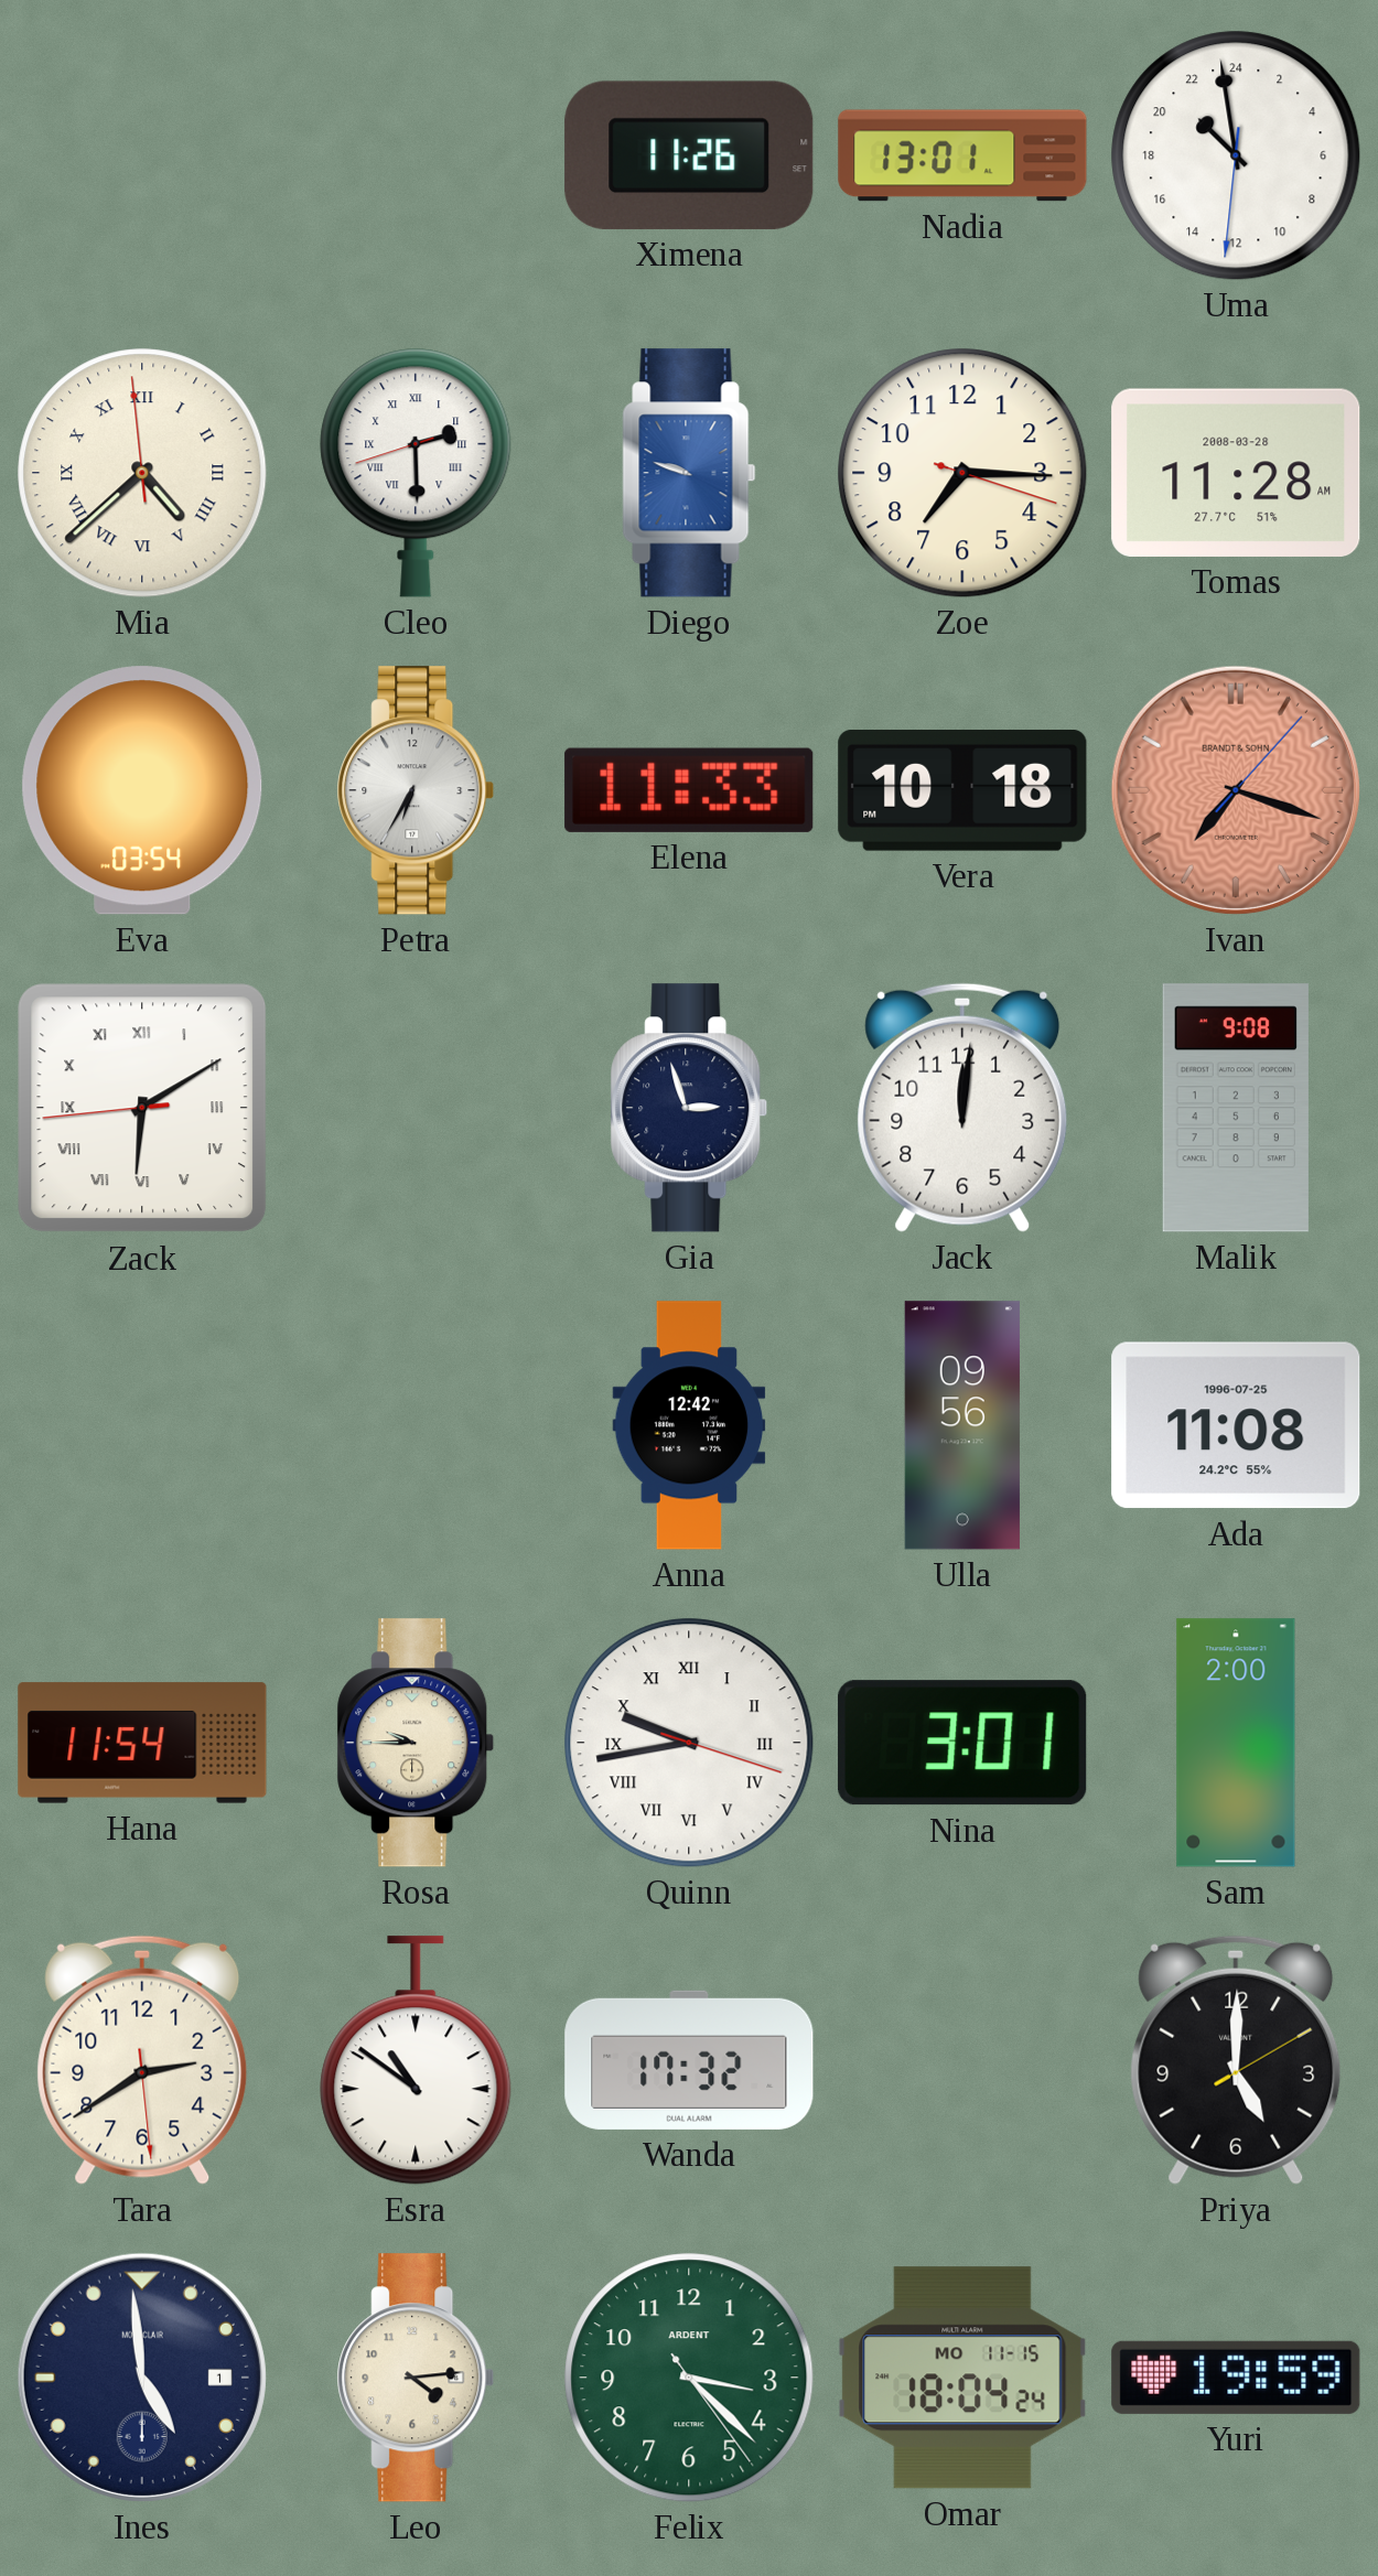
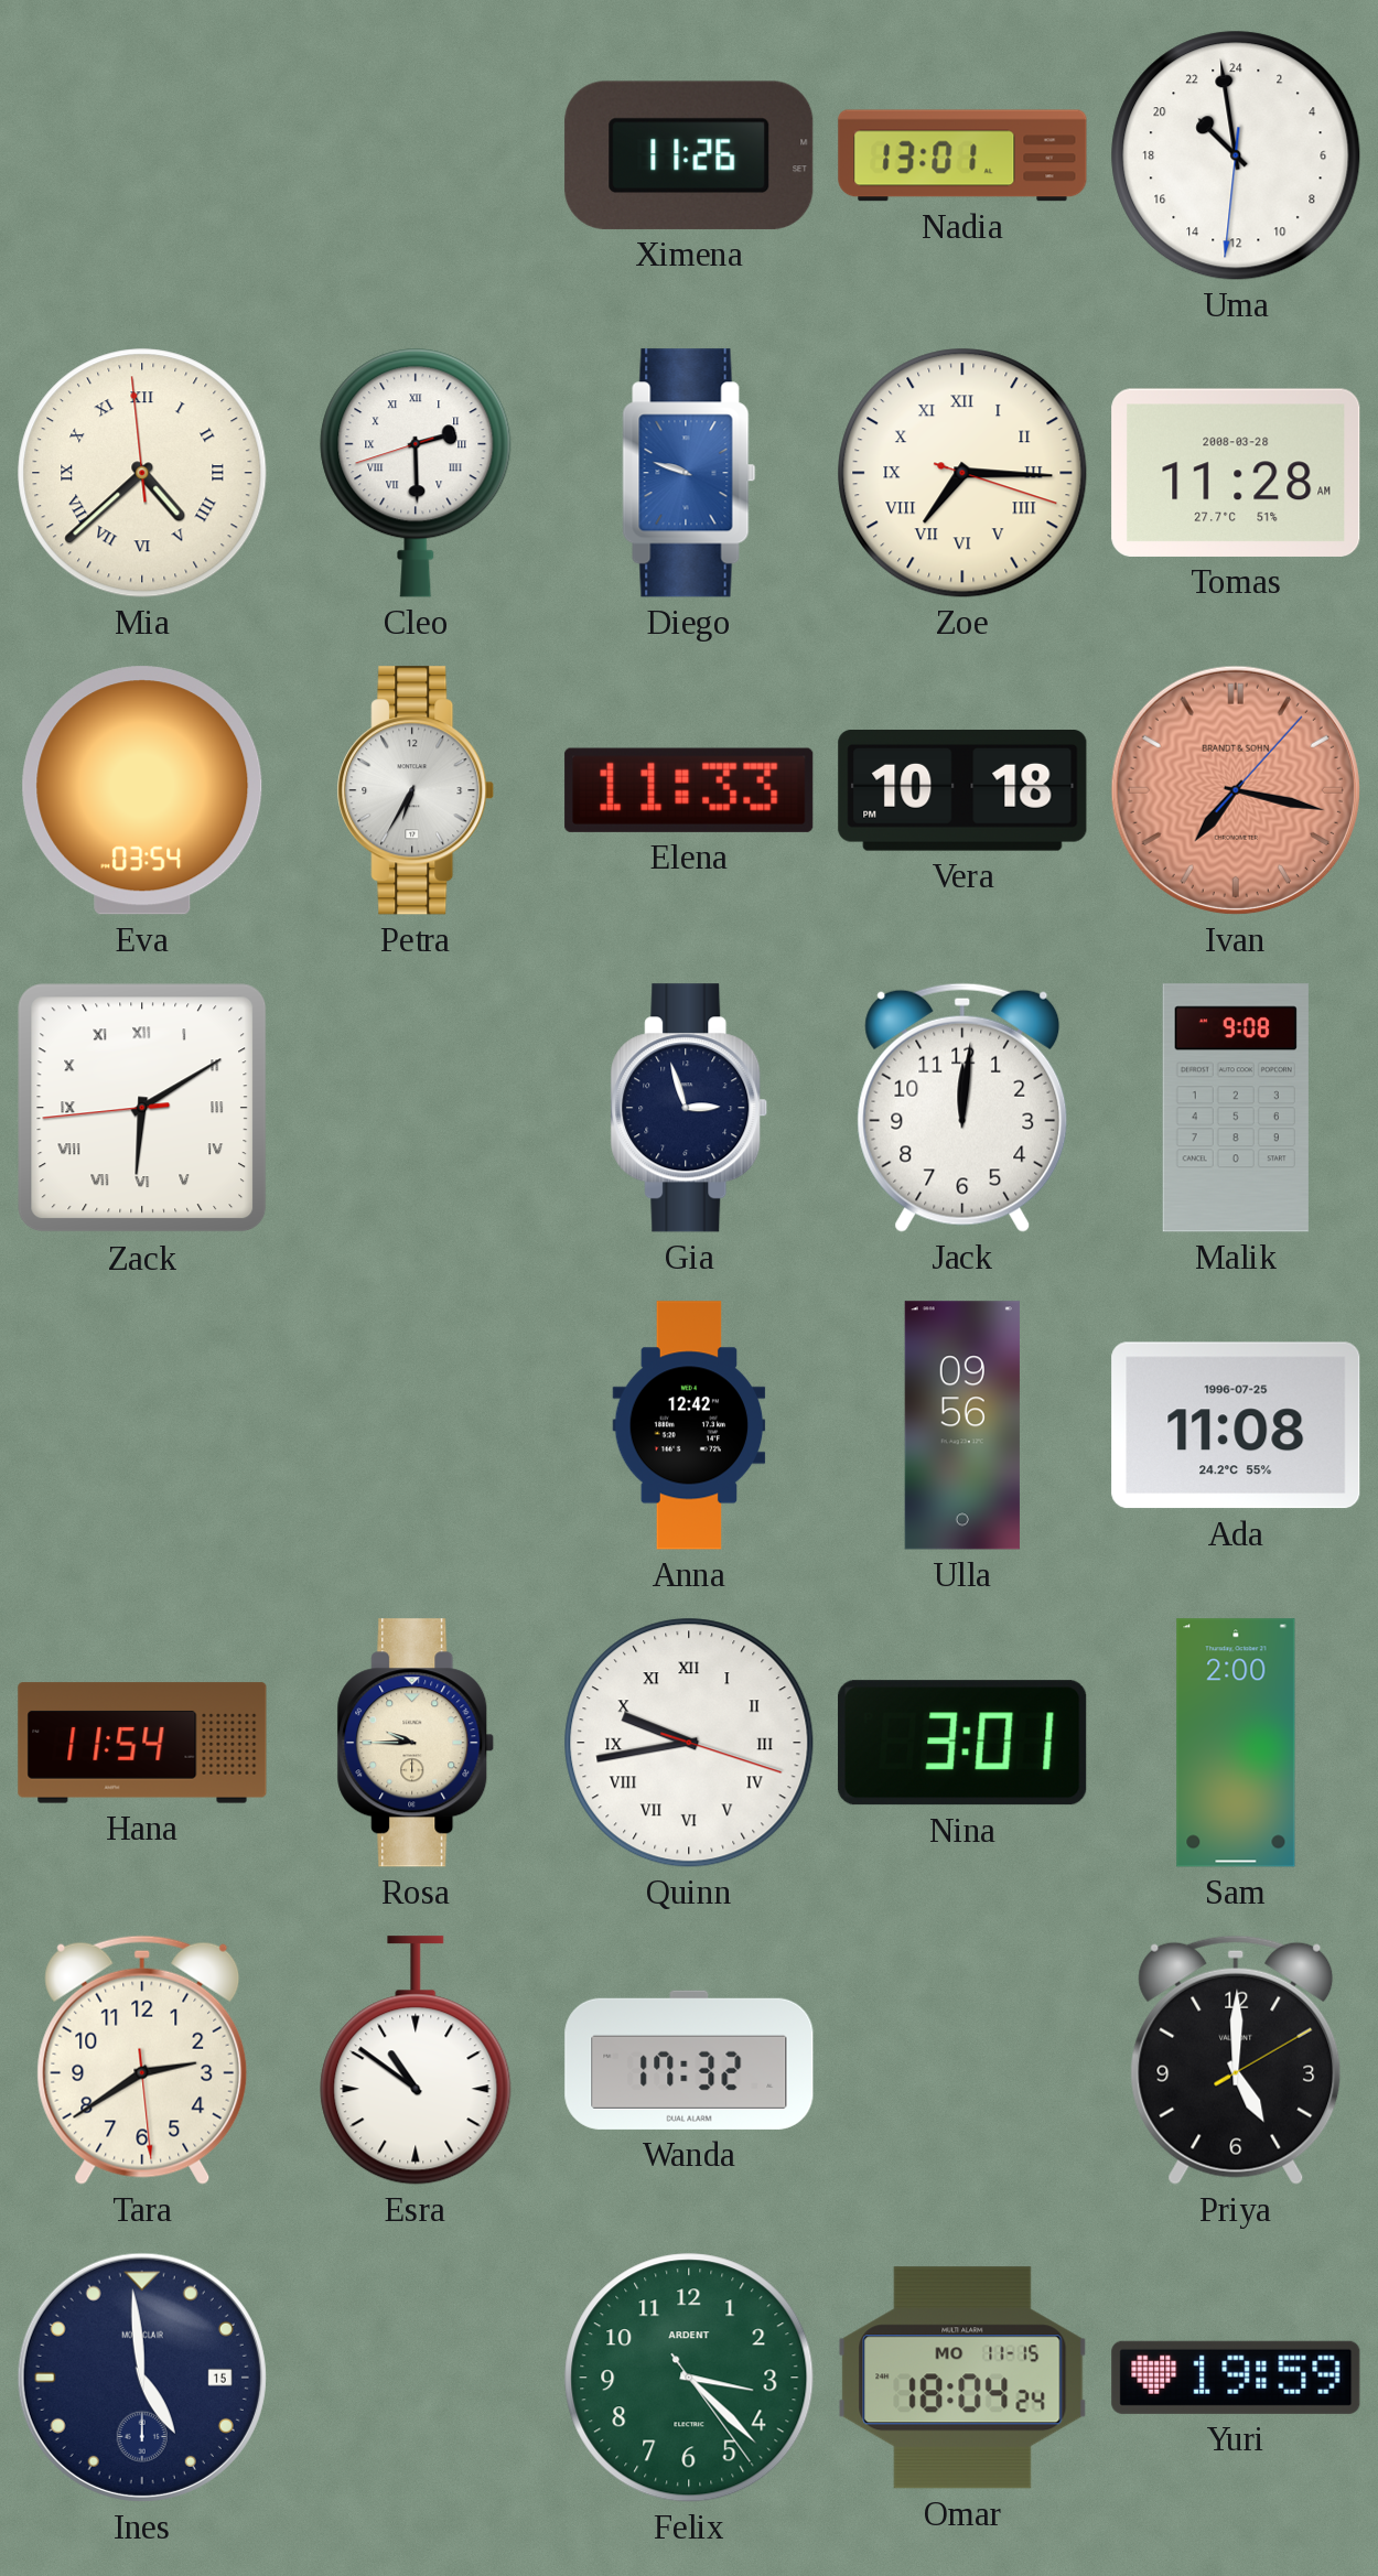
Zoe numerals: Arabic -> Roman
Ivan: 7:18 -> 7:17
Ines date: 1 -> 15
Leo: 4:14 -> none
